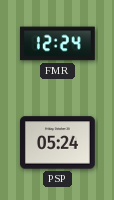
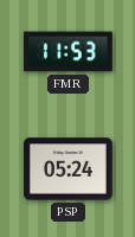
FMR: 12:24 -> 11:53
